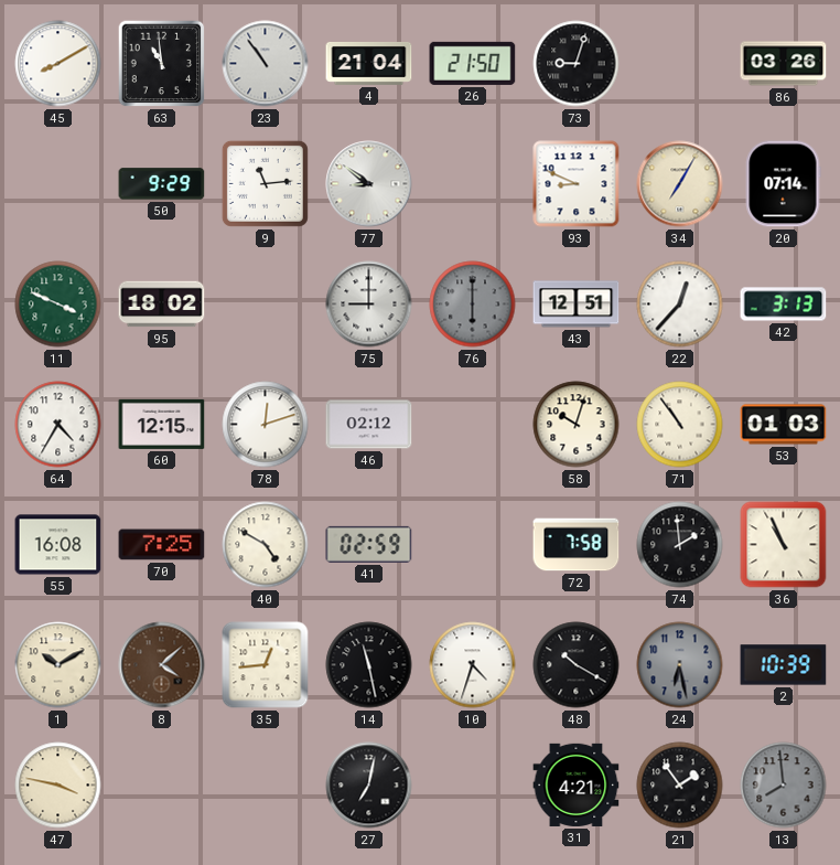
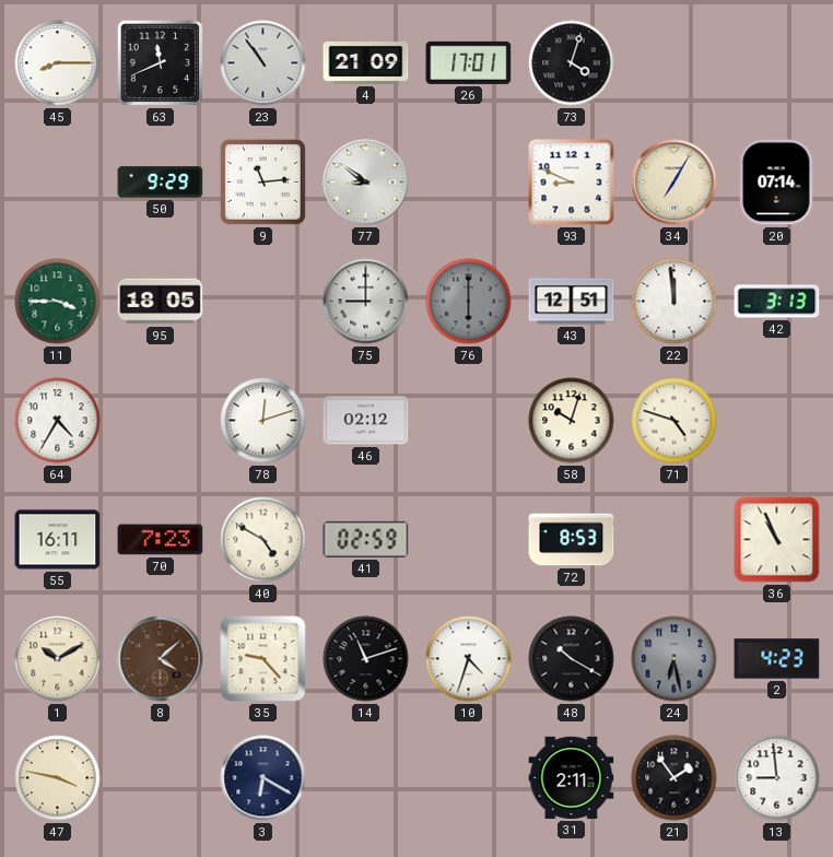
45: 8:10 -> 8:15
63: 10:59 -> 11:41
4: 21:04 -> 21:09
26: 21:50 -> 17:01
73: 9:03 -> 4:03
86: 03:26 -> none
11: 3:49 -> 3:45
95: 18:02 -> 18:05
22: 12:37 -> 11:59
60: 12:15 -> none
71: 10:54 -> 4:48
53: 01:03 -> none
55: 16:08 -> 16:11
70: 7:25 -> 7:23
72: 7:58 -> 8:53
74: 1:59 -> none
35: 12:44 -> 9:23
14: 11:28 -> 11:12
2: 10:39 -> 4:23
3: none -> 6:20
27: 7:02 -> none
31: 4:21 -> 2:11
13: 7:59 -> 8:59
13 dial: grey -> white
